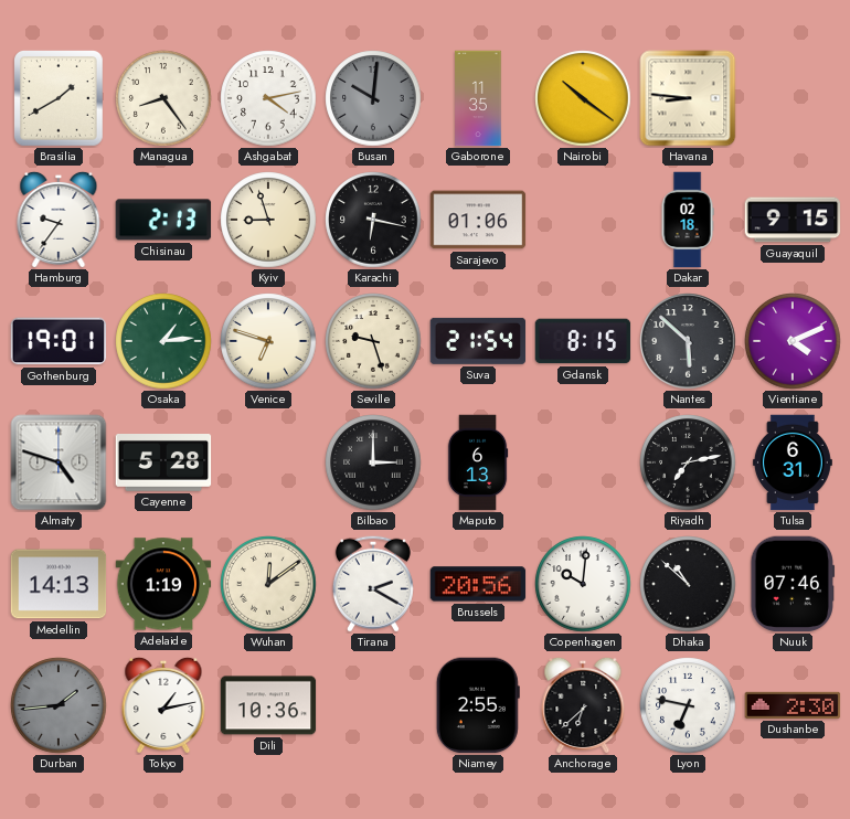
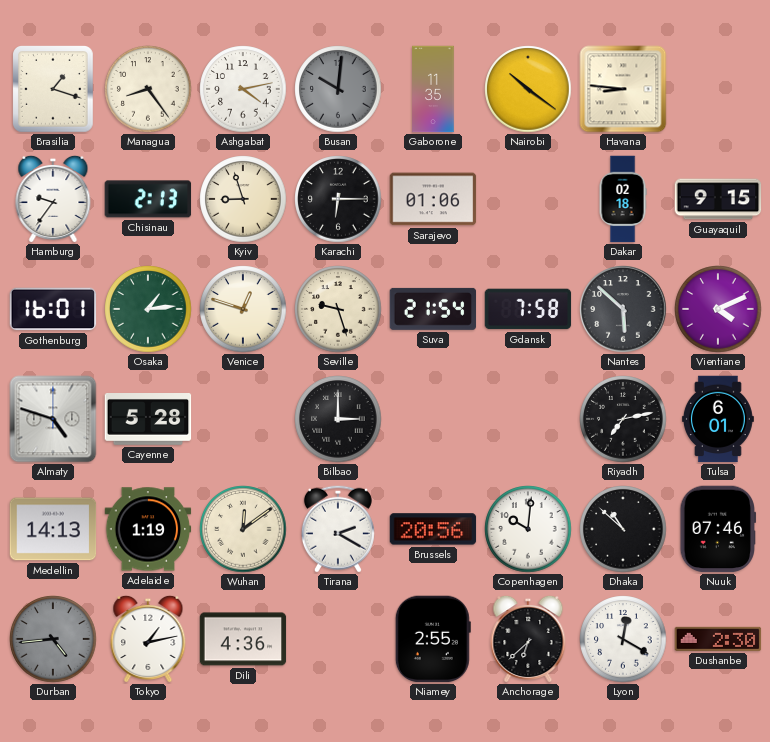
Brasilia: 1:40 -> 1:18
Karachi: 6:17 -> 6:15
Gothenburg: 19:01 -> 16:01
Venice: 6:48 -> 12:48
Gdansk: 8:15 -> 7:58
Maputo: 6:13 -> none
Tulsa: 6:31 -> 6:01
Durban: 1:44 -> 4:44
Dili: 10:36 -> 4:36
Lyon: 6:47 -> 12:20
